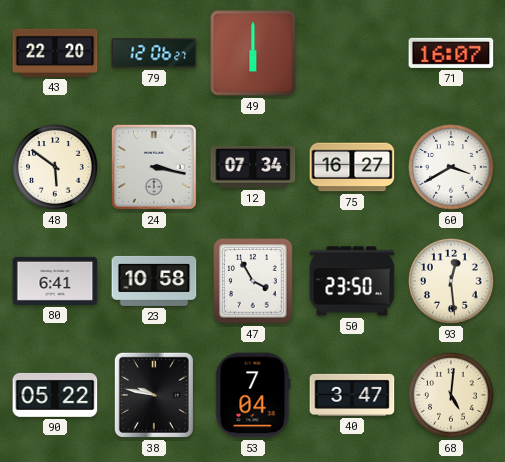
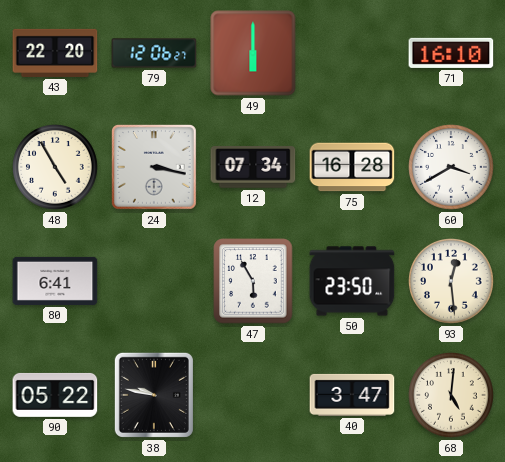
71: 16:07 -> 16:10
48: 5:51 -> 4:55
75: 16:27 -> 16:28
23: 10:58 -> none
47: 3:55 -> 5:55
53: 7:04 -> none
